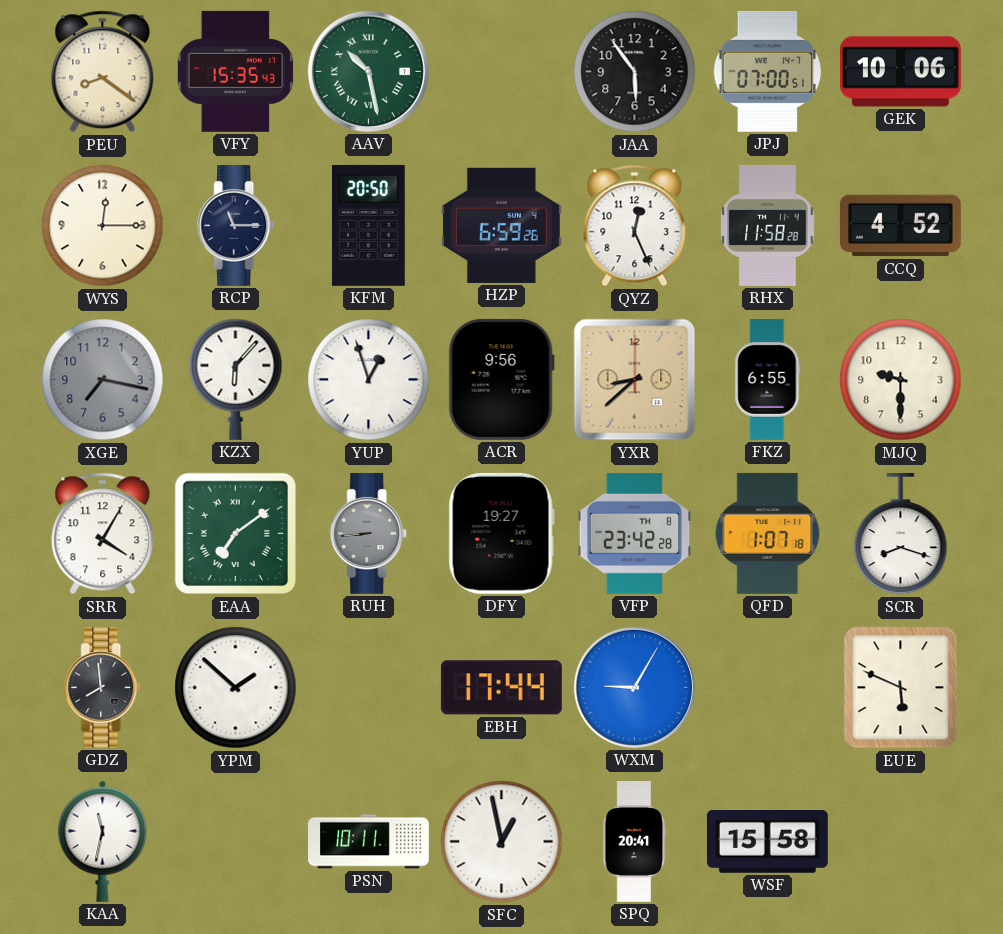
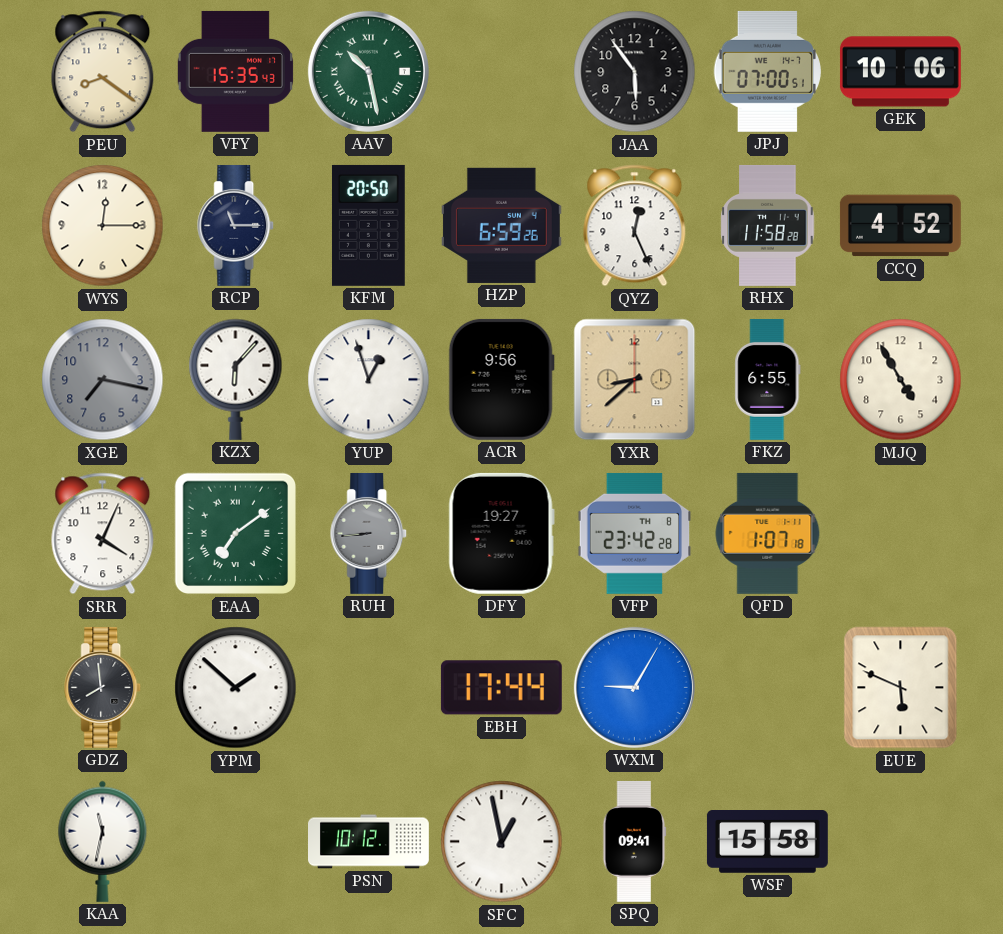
MJQ: 9:30 -> 4:55
SRR: 4:05 -> 4:04
SCR: 8:18 -> none
PSN: 10:11 -> 10:12
SPQ: 20:41 -> 09:41
